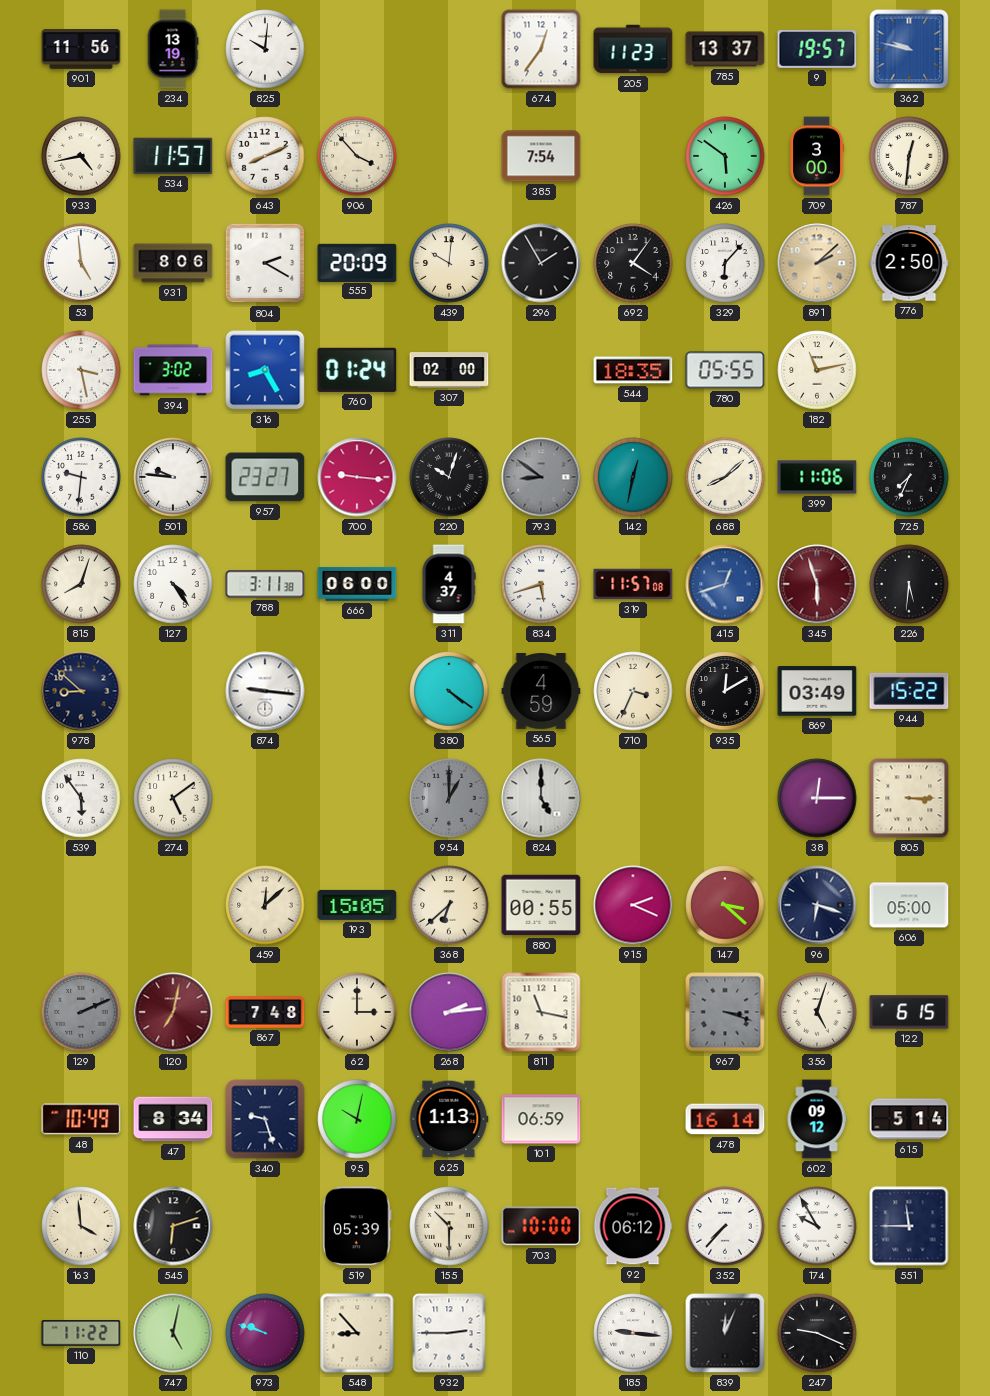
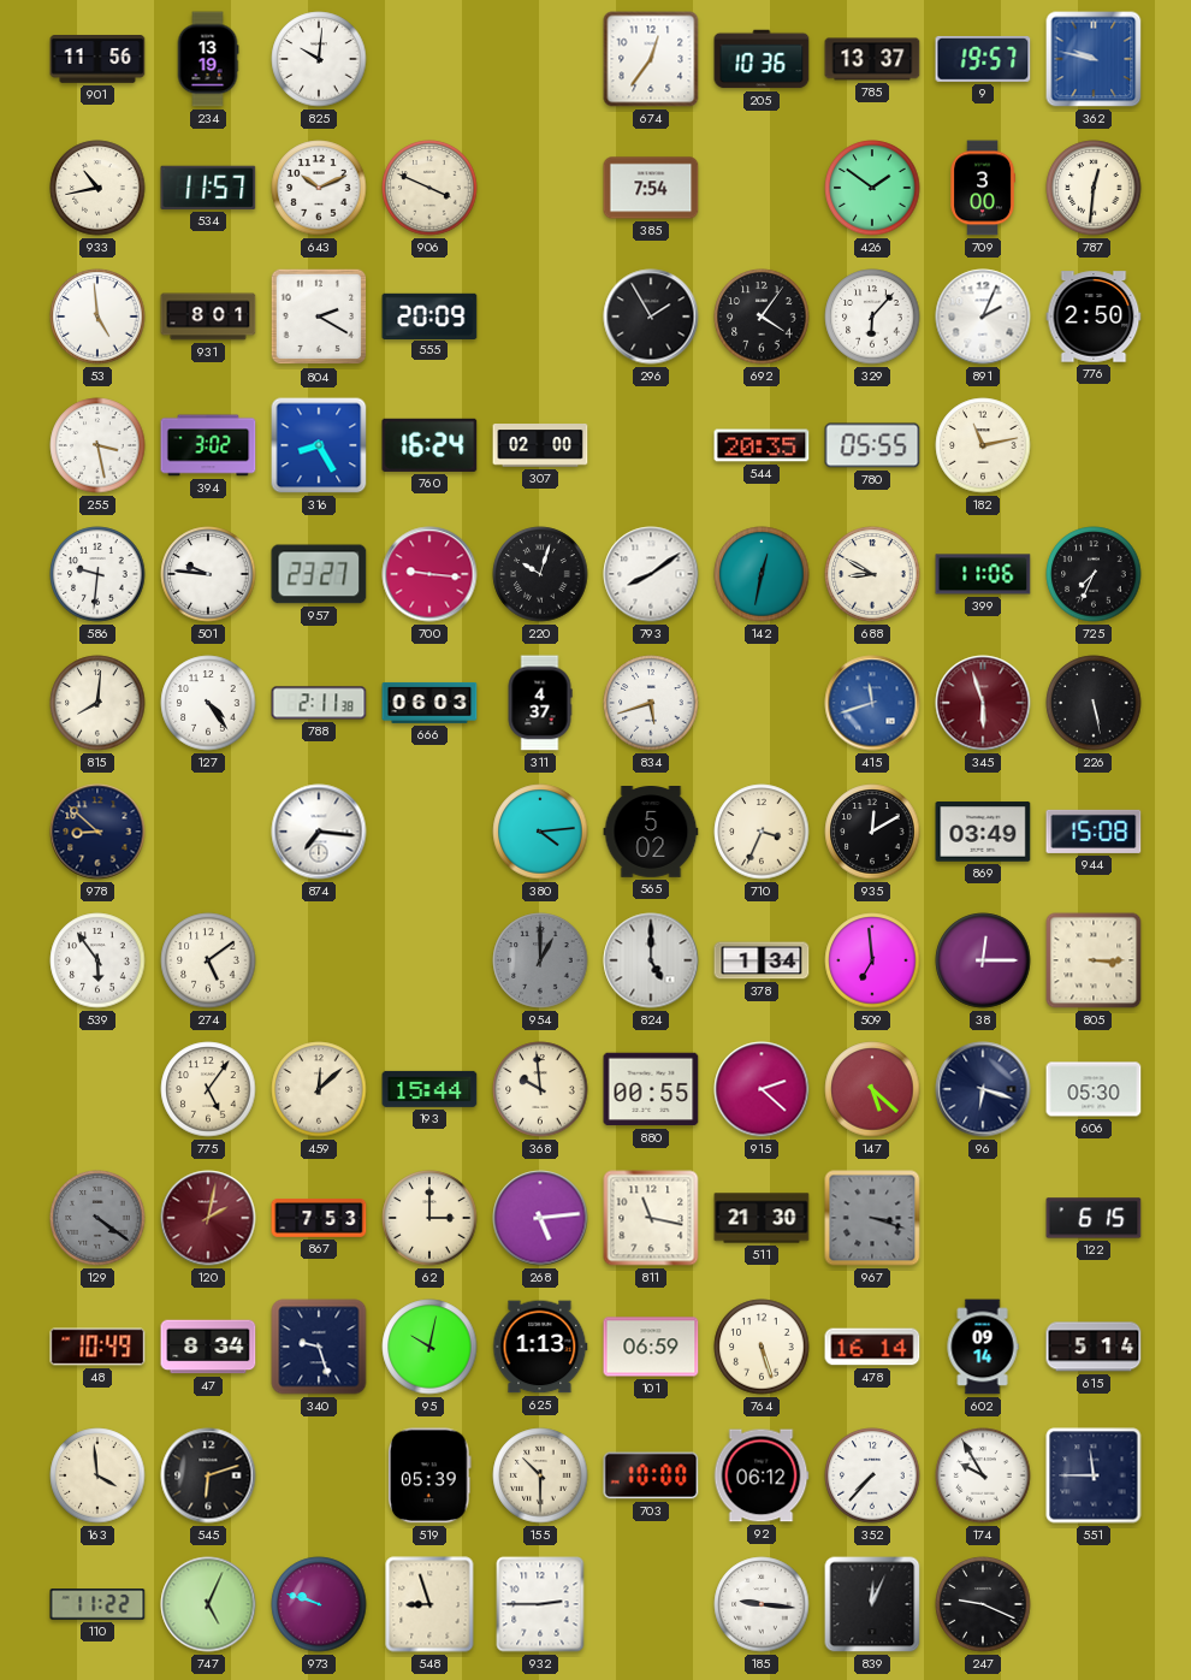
205: 11:23 -> 10:36
933: 4:43 -> 10:43
643: 8:11 -> 10:11
906: 3:53 -> 3:49
426: 5:51 -> 1:51
931: 8:06 -> 8:01
439: 10:01 -> none
891: 2:08 -> 2:04
891 dial: champagne -> white
760: 01:24 -> 16:24
544: 18:35 -> 20:35
793: 8:51 -> 8:09
793 dial: grey -> white
688: 8:08 -> 8:50
815: 8:03 -> 8:01
788: 3:11 -> 2:11
666: 06:00 -> 06:03
319: 11:57 -> none
415: 12:42 -> 11:42
226: 5:31 -> 5:28
874: 9:16 -> 7:16
380: 4:21 -> 4:14
565: 4:59 -> 5:02
944: 15:22 -> 15:08
378: none -> 1:34
509: none -> 6:59
775: none -> 5:06
193: 15:05 -> 15:44
368: 6:38 -> 9:59
915: 2:19 -> 2:22
147: 3:22 -> 5:22
606: 05:00 -> 05:30
129: 2:11 -> 4:21
120: 7:02 -> 2:02
867: 7:48 -> 7:53
268: 2:14 -> 5:14
511: none -> 21:30
356: 5:03 -> none
764: none -> 5:27
602: 09:12 -> 09:14
747: 5:02 -> 5:04
548: 8:53 -> 8:57
